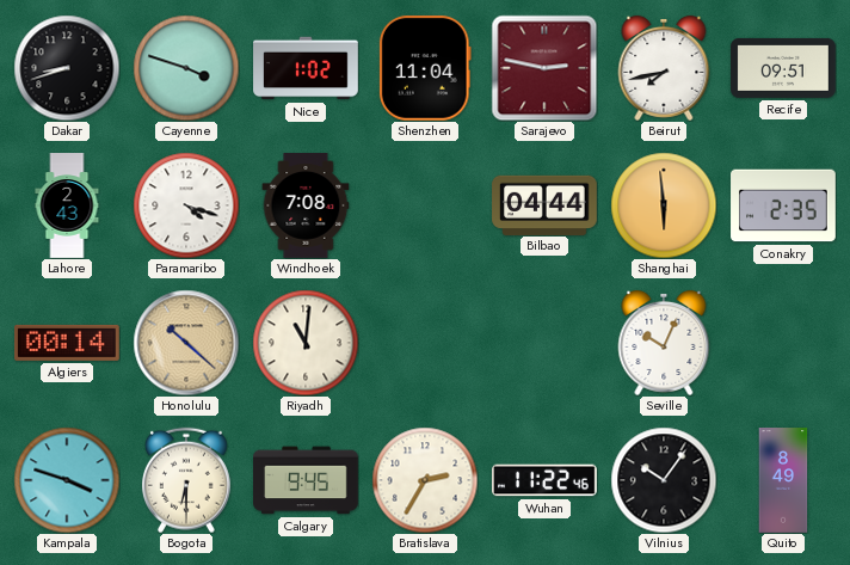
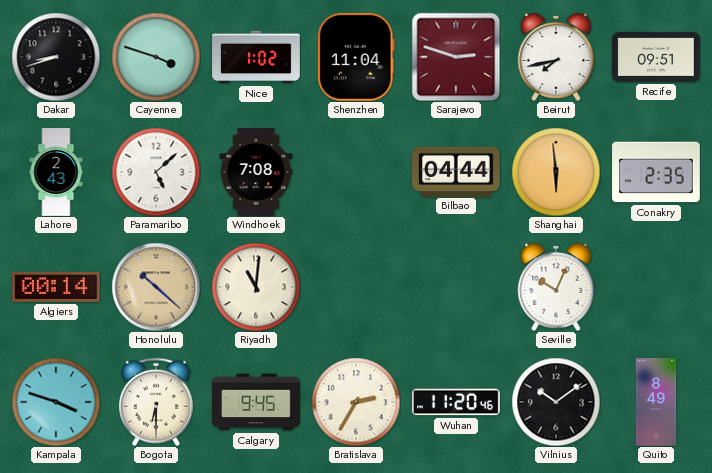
Sarajevo: 2:47 -> 2:48
Paramaribo: 4:18 -> 5:08
Wuhan: 11:22 -> 11:20
Vilnius: 10:06 -> 10:09
